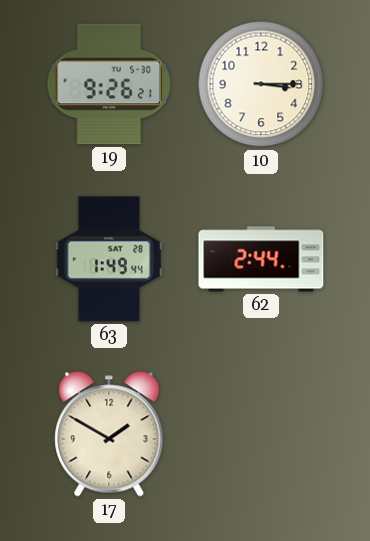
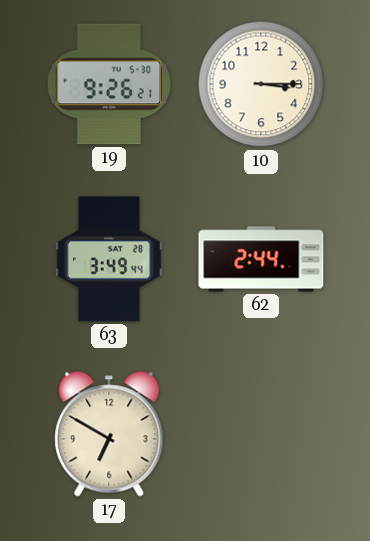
63: 1:49 -> 3:49
17: 1:50 -> 6:50
